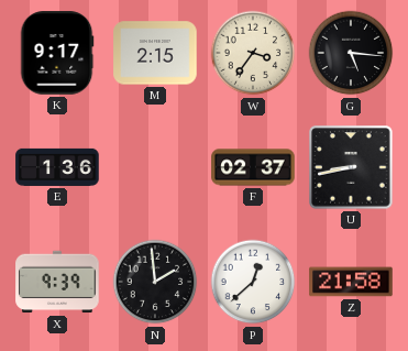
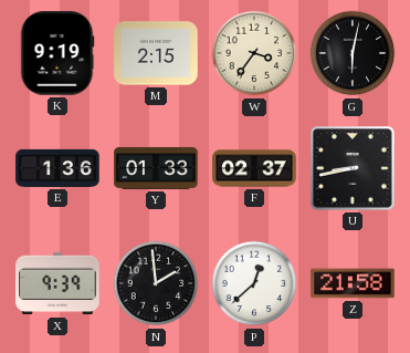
K: 9:17 -> 9:19
G: 5:16 -> 6:02
Y: none -> 01:33
